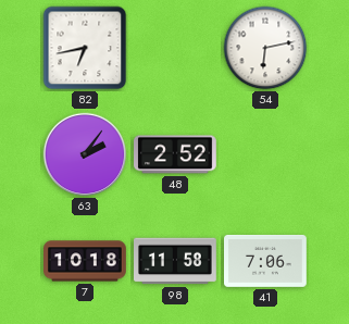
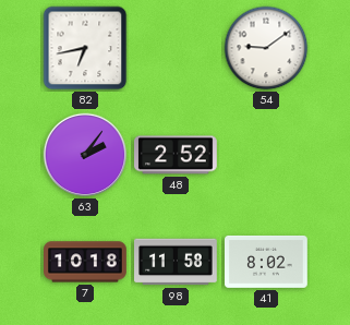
54: 6:13 -> 9:09
41: 7:06 -> 8:02
